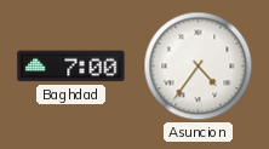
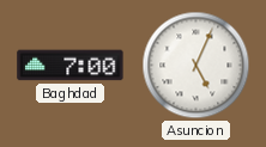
Asuncion: 4:36 -> 5:04
